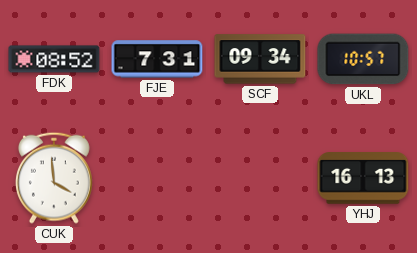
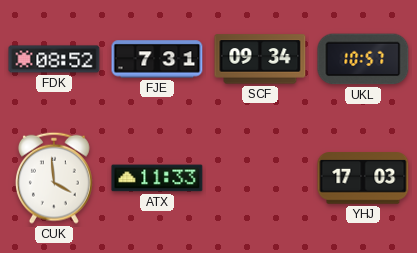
ATX: none -> 11:33
YHJ: 16:13 -> 17:03
